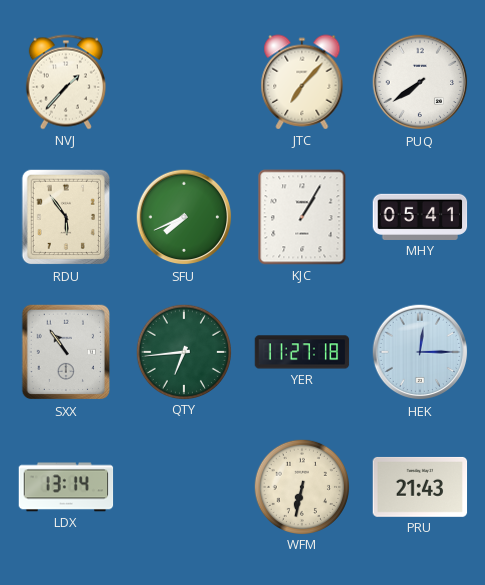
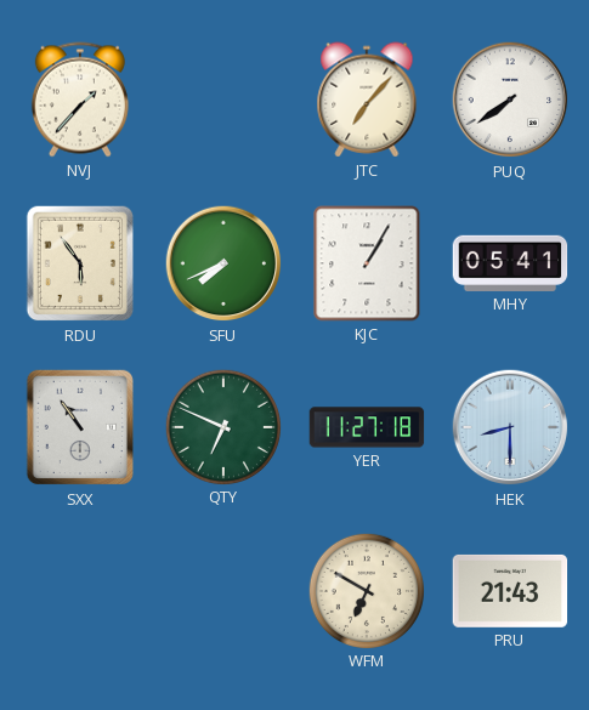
QTY: 6:44 -> 6:49
HEK: 12:15 -> 8:30
LDX: 13:14 -> none
WFM: 6:32 -> 6:50
